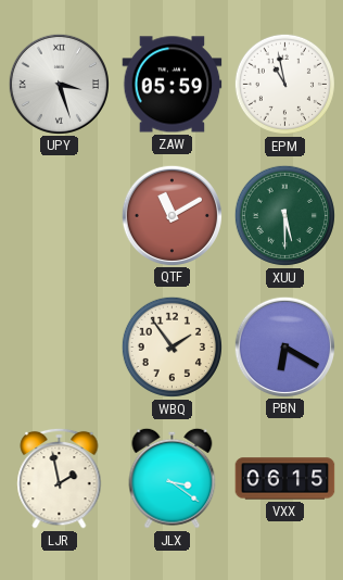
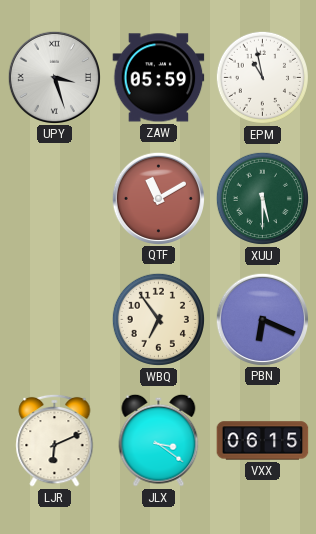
WBQ: 1:54 -> 6:54
PBN: 6:20 -> 6:19
LJR: 1:58 -> 6:11
